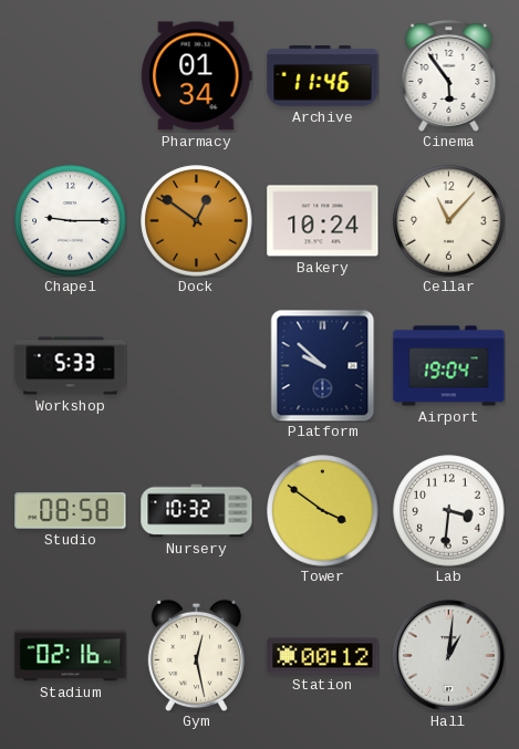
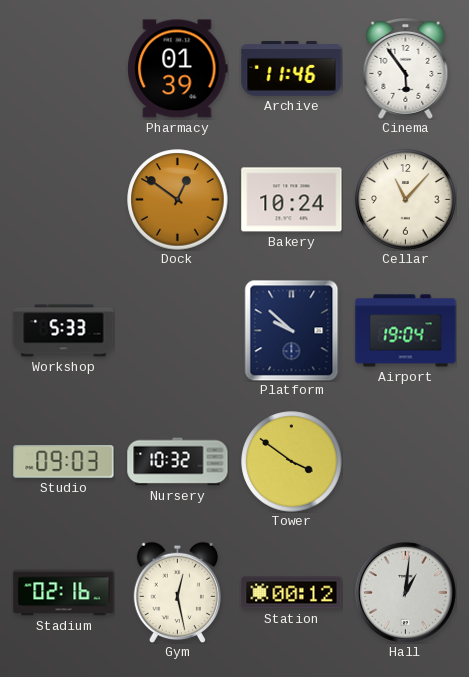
Pharmacy: 01:34 -> 01:39
Chapel: 9:15 -> none
Studio: 08:58 -> 09:03
Lab: 3:31 -> none
